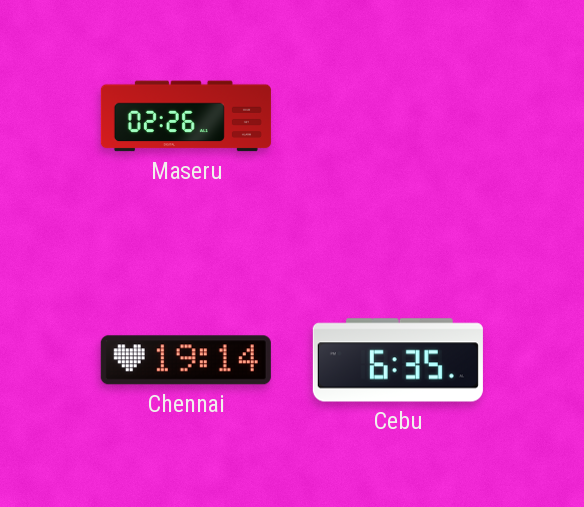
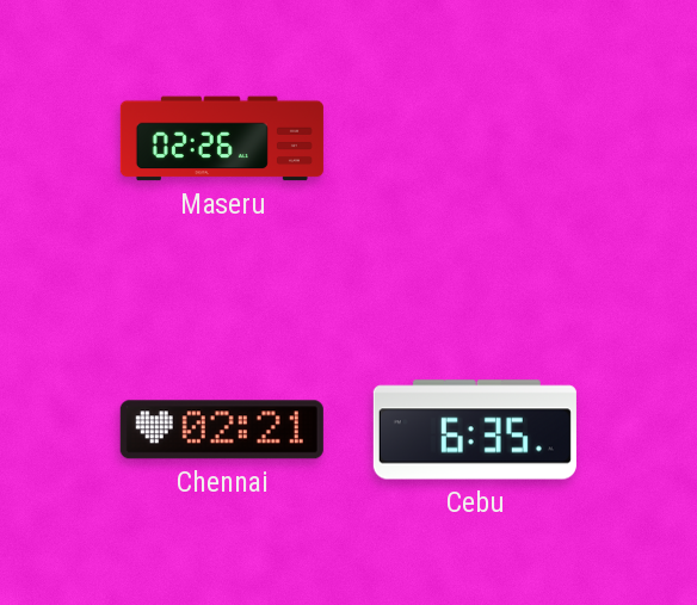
Chennai: 19:14 -> 02:21
